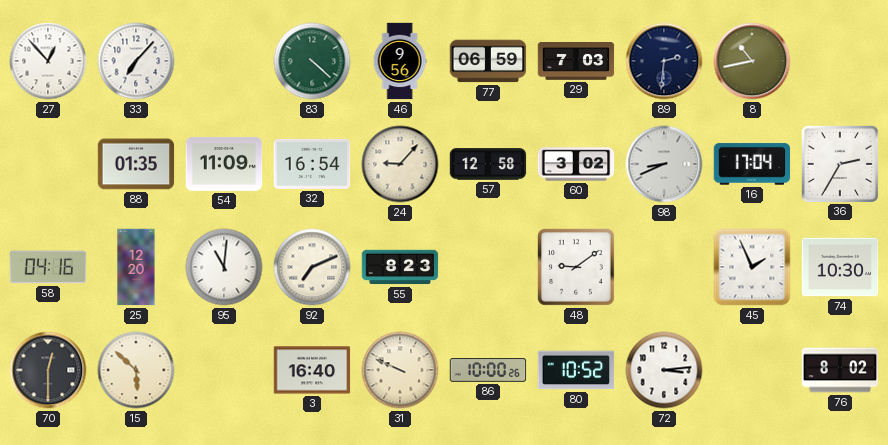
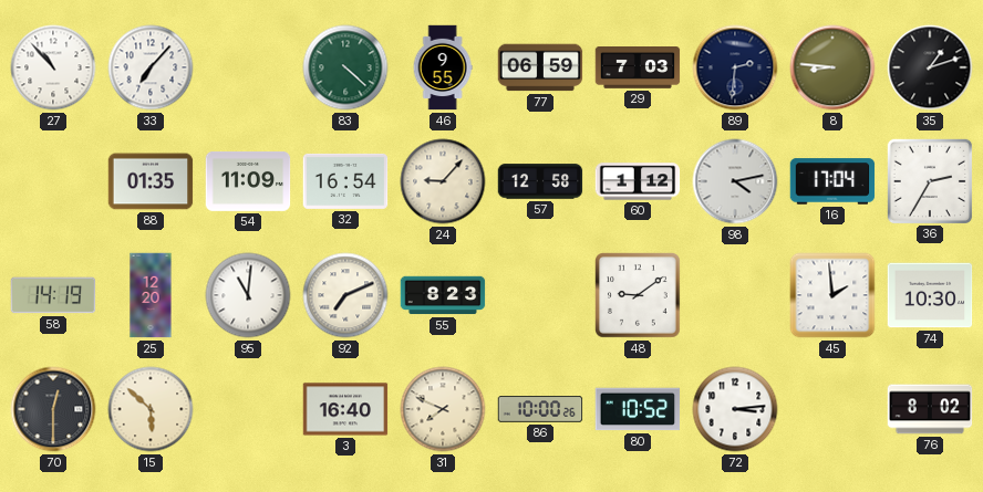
27: 12:53 -> 10:53
46: 9:56 -> 9:55
8: 10:43 -> 8:46
35: none -> 1:12
60: 3:02 -> 1:12
98: 8:41 -> 4:13
58: 04:16 -> 14:19
45: 1:56 -> 1:59
31: 9:49 -> 7:49
